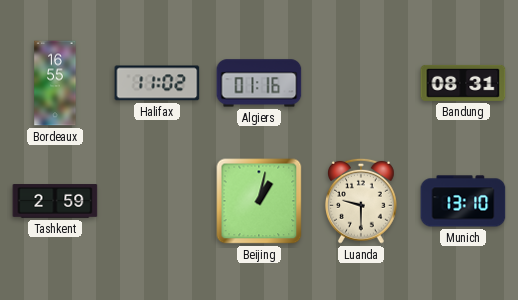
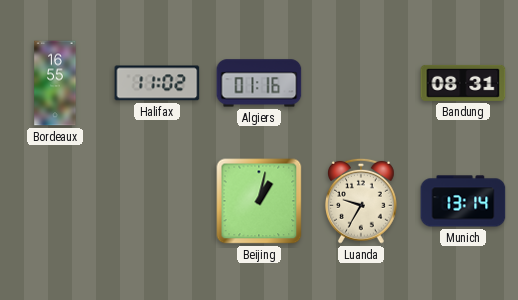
Tashkent: 2:59 -> none
Luanda: 9:30 -> 9:35
Munich: 13:10 -> 13:14
